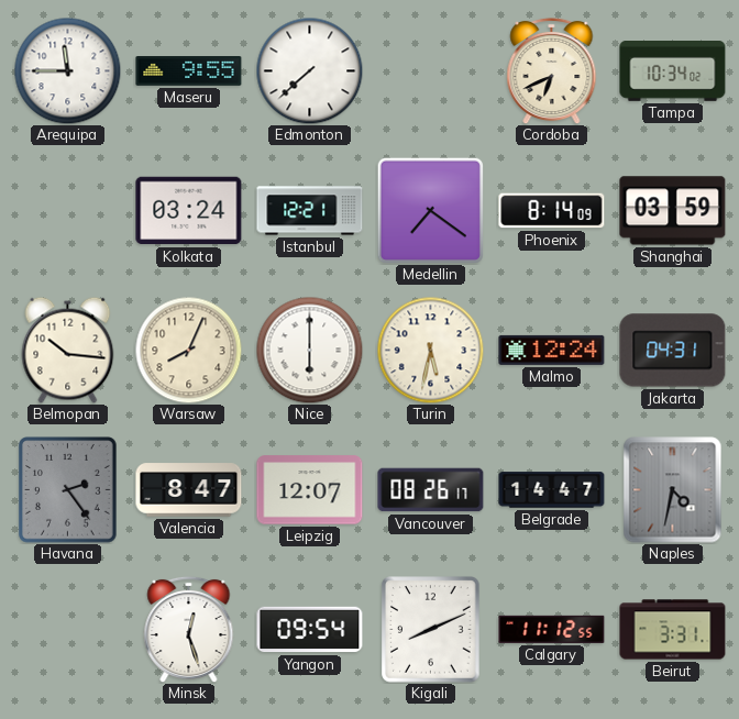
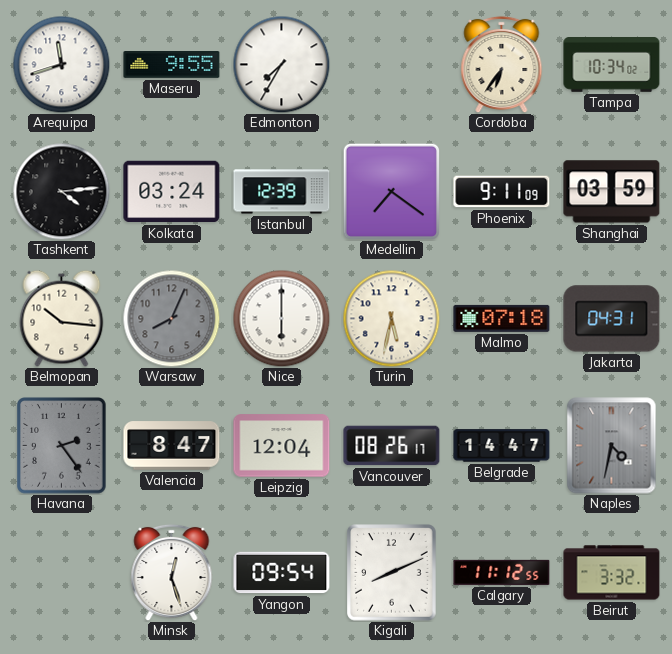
Arequipa: 11:45 -> 11:42
Edmonton: 7:38 -> 7:35
Cordoba: 6:41 -> 6:36
Tashkent: none -> 4:14
Istanbul: 12:21 -> 12:39
Phoenix: 8:14 -> 9:11
Warsaw dial: cream -> grey
Malmo: 12:24 -> 07:18
Leipzig: 12:07 -> 12:04
Beirut: 3:31 -> 3:32
